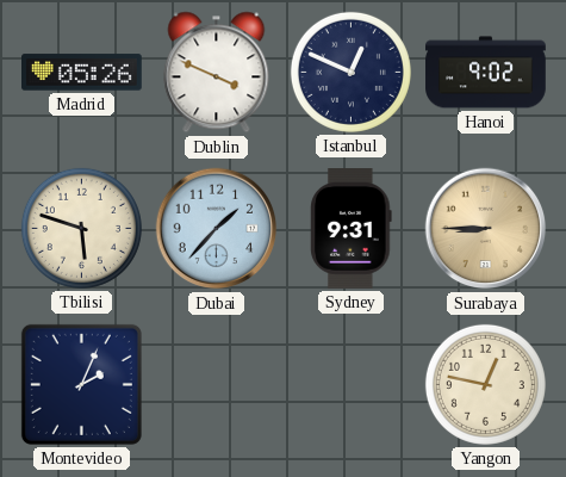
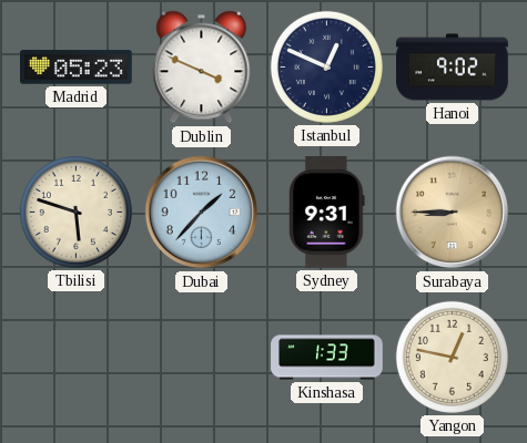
Madrid: 05:26 -> 05:23
Montevideo: 2:04 -> none
Kinshasa: none -> 1:33
